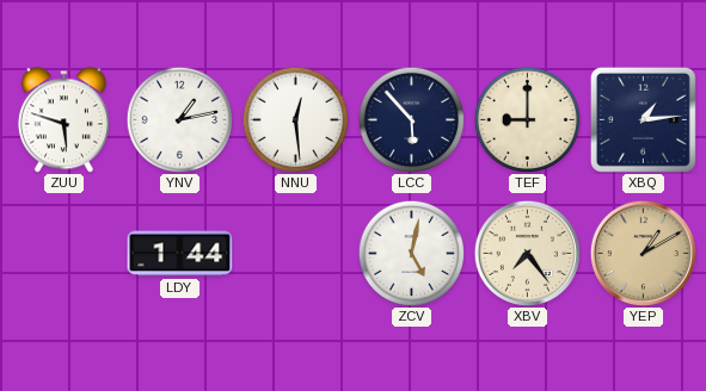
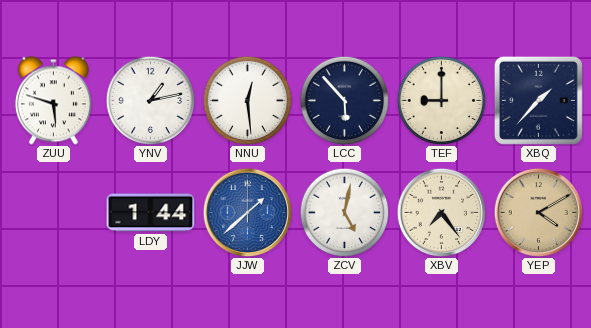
XBQ: 1:14 -> 1:37
JJW: none -> 1:38
YEP: 1:10 -> 4:10
